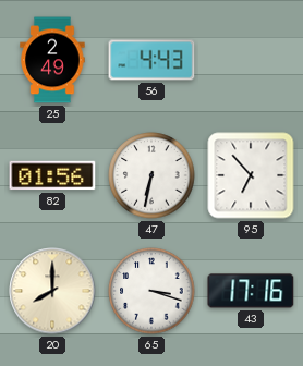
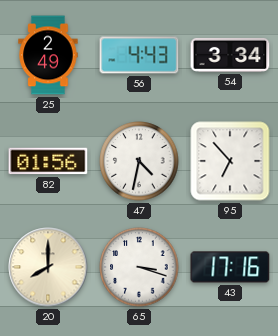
54: none -> 3:34
47: 6:32 -> 4:32
